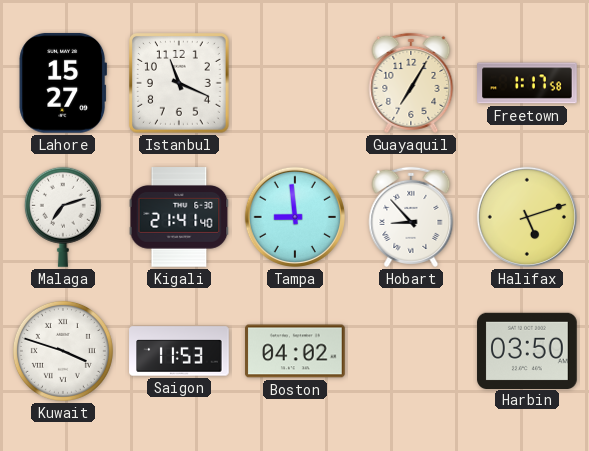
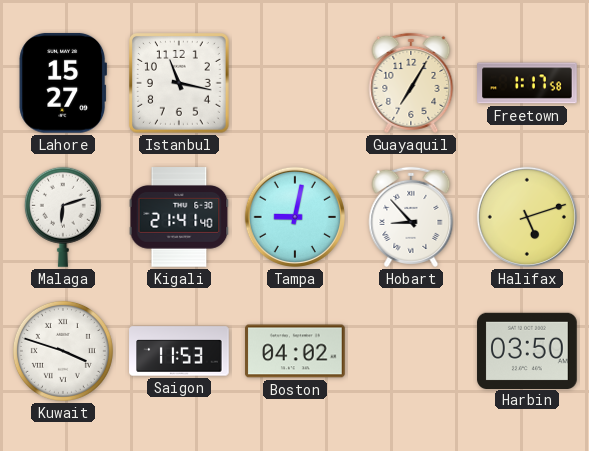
Istanbul: 11:19 -> 11:17
Malaga: 7:12 -> 6:12
Tampa: 8:59 -> 9:02
